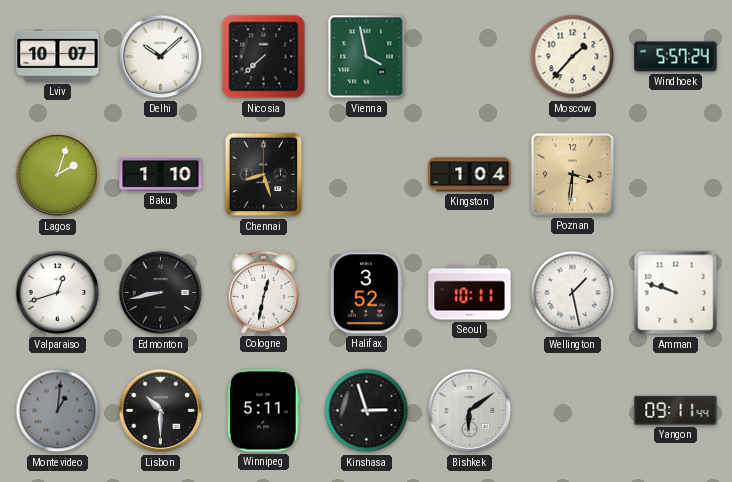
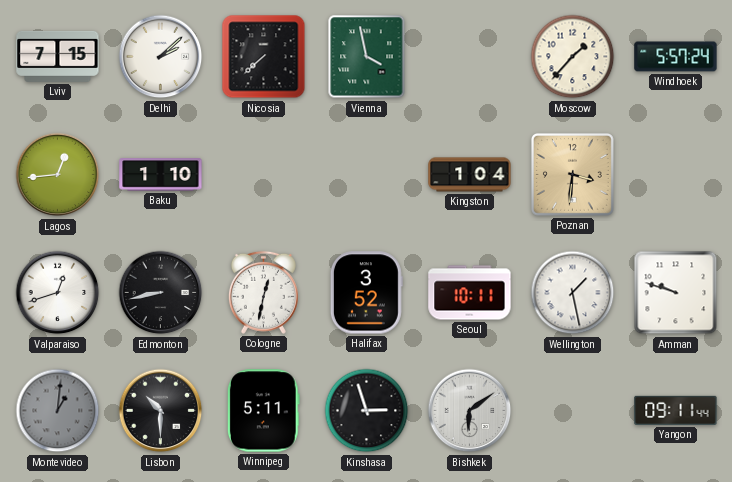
Lviv: 10:07 -> 7:15
Delhi: 10:08 -> 2:08
Lagos: 2:03 -> 12:44
Chennai: 8:27 -> none
